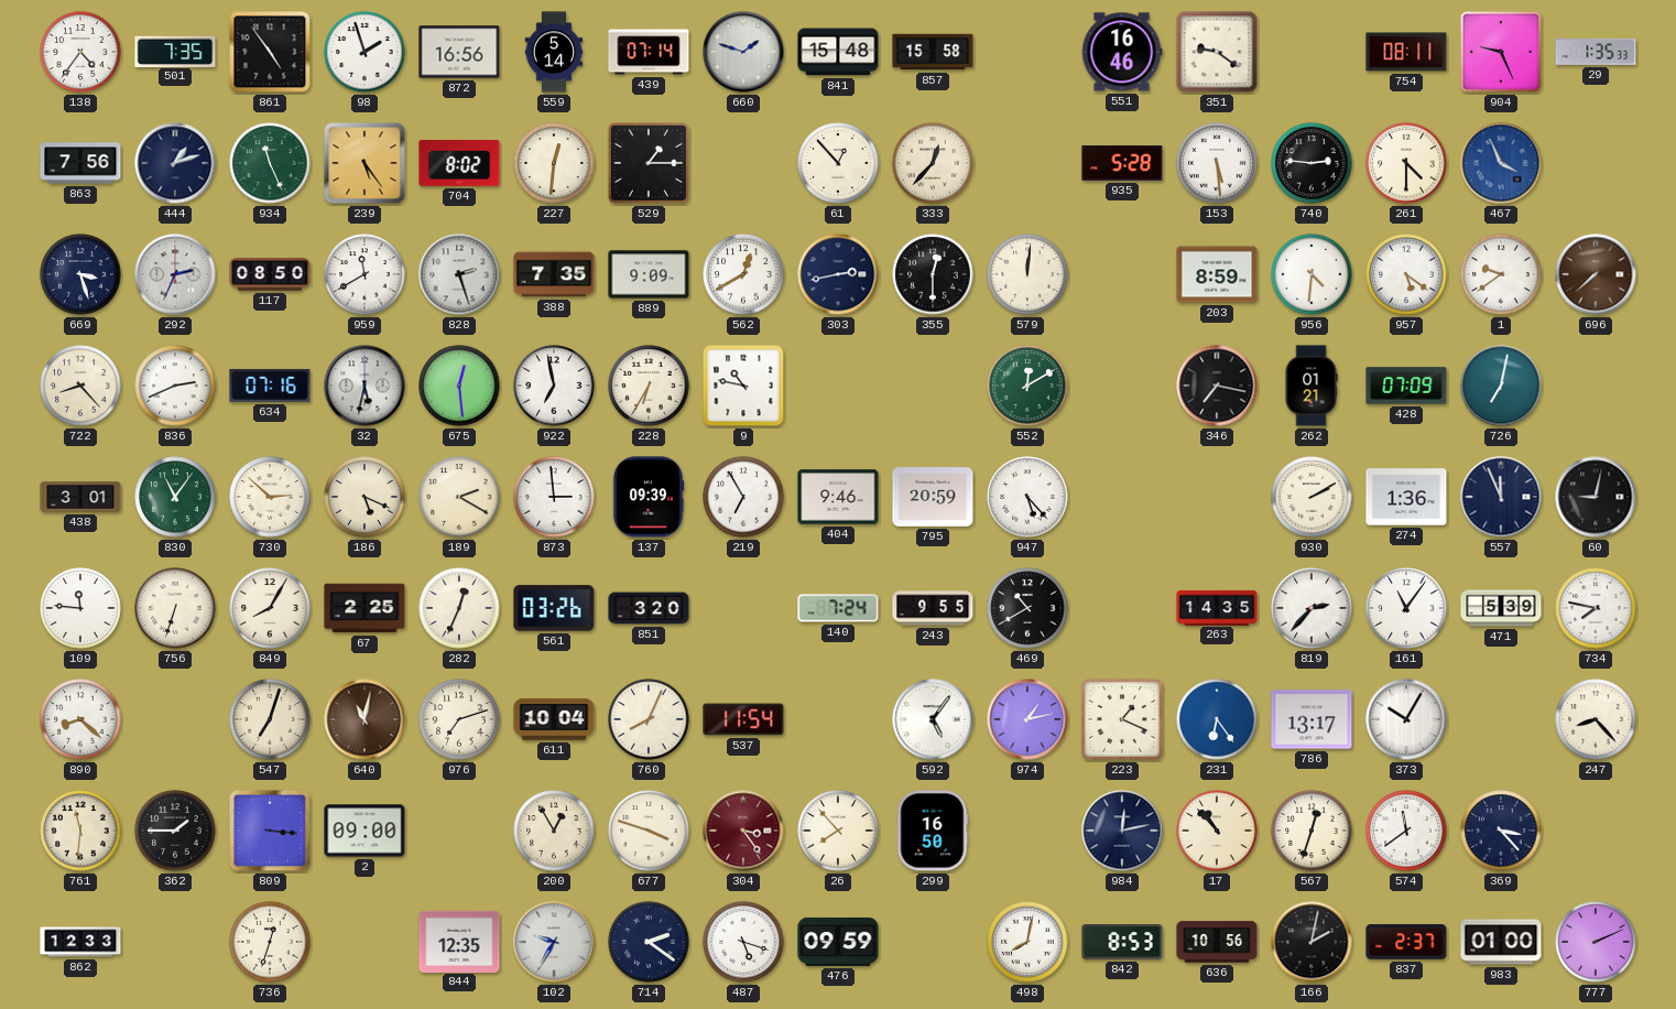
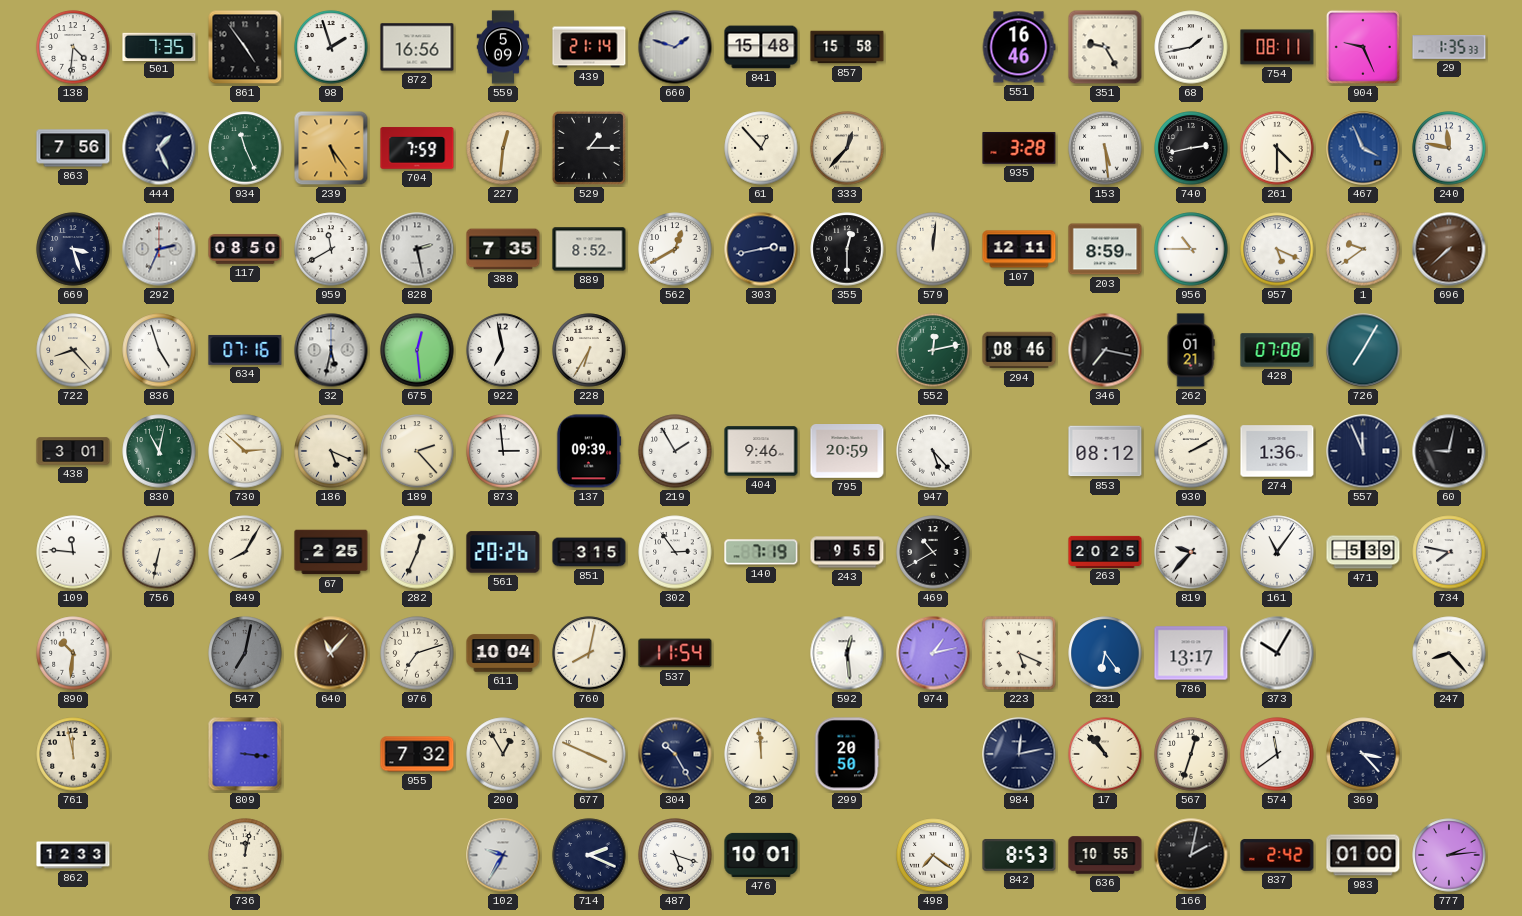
138: 4:36 -> 4:31
559: 5:14 -> 5:09
439: 07:14 -> 21:14
351: 9:21 -> 9:25
68: none -> 1:43
444: 1:12 -> 1:26
704: 8:02 -> 7:59
935: 5:28 -> 3:28
740: 2:46 -> 2:43
240: none -> 11:47
828: 2:27 -> 2:28
889: 9:09 -> 8:52
107: none -> 12:11
956: 4:31 -> 10:45
957: 5:21 -> 5:19
836: 2:41 -> 4:57
9: 10:47 -> none
552: 12:10 -> 12:13
294: none -> 08:46
428: 07:09 -> 07:08
726: 7:02 -> 7:05
830: 11:06 -> 11:02
189: 2:20 -> 2:23
219: 6:55 -> 1:55
853: none -> 08:12
756: 6:33 -> 6:32
561: 03:26 -> 20:26
851: 3:20 -> 3:15
302: none -> 2:54
140: 7:24 -> 7:19
263: 14:35 -> 20:25
819: 2:37 -> 9:37
890: 8:22 -> 10:31
547: 7:03 -> 7:02
547 dial: cream -> grey
640: 11:02 -> 11:07
760: 8:04 -> 8:02
592: 5:06 -> 12:29
223: 1:19 -> 5:19
761: 11:31 -> 11:58
362: 1:45 -> none
2: 09:00 -> none
955: none -> 7:32
677: 3:48 -> 3:49
304: 3:24 -> 10:25
304 dial: burgundy -> navy
26: 7:53 -> 11:59
299: 16:50 -> 20:50
736: 12:33 -> 12:02
844: 12:35 -> none
714: 2:21 -> 2:19
476: 09:59 -> 10:01
498: 8:02 -> 7:21
636: 10:56 -> 10:55
837: 2:37 -> 2:42
777: 2:11 -> 2:14
